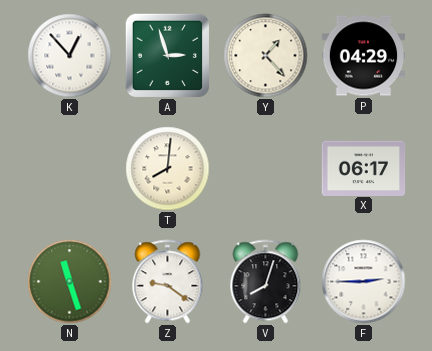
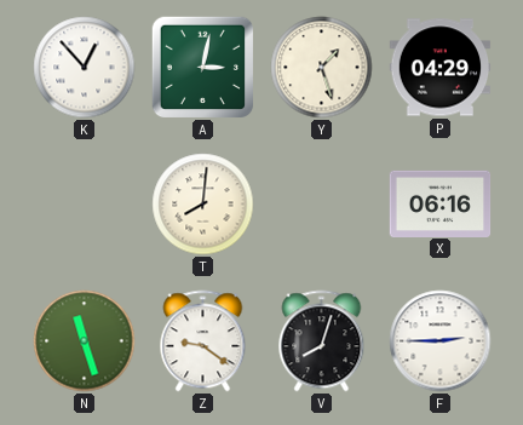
A: 2:57 -> 3:02
Y: 1:23 -> 1:27
X: 06:17 -> 06:16
